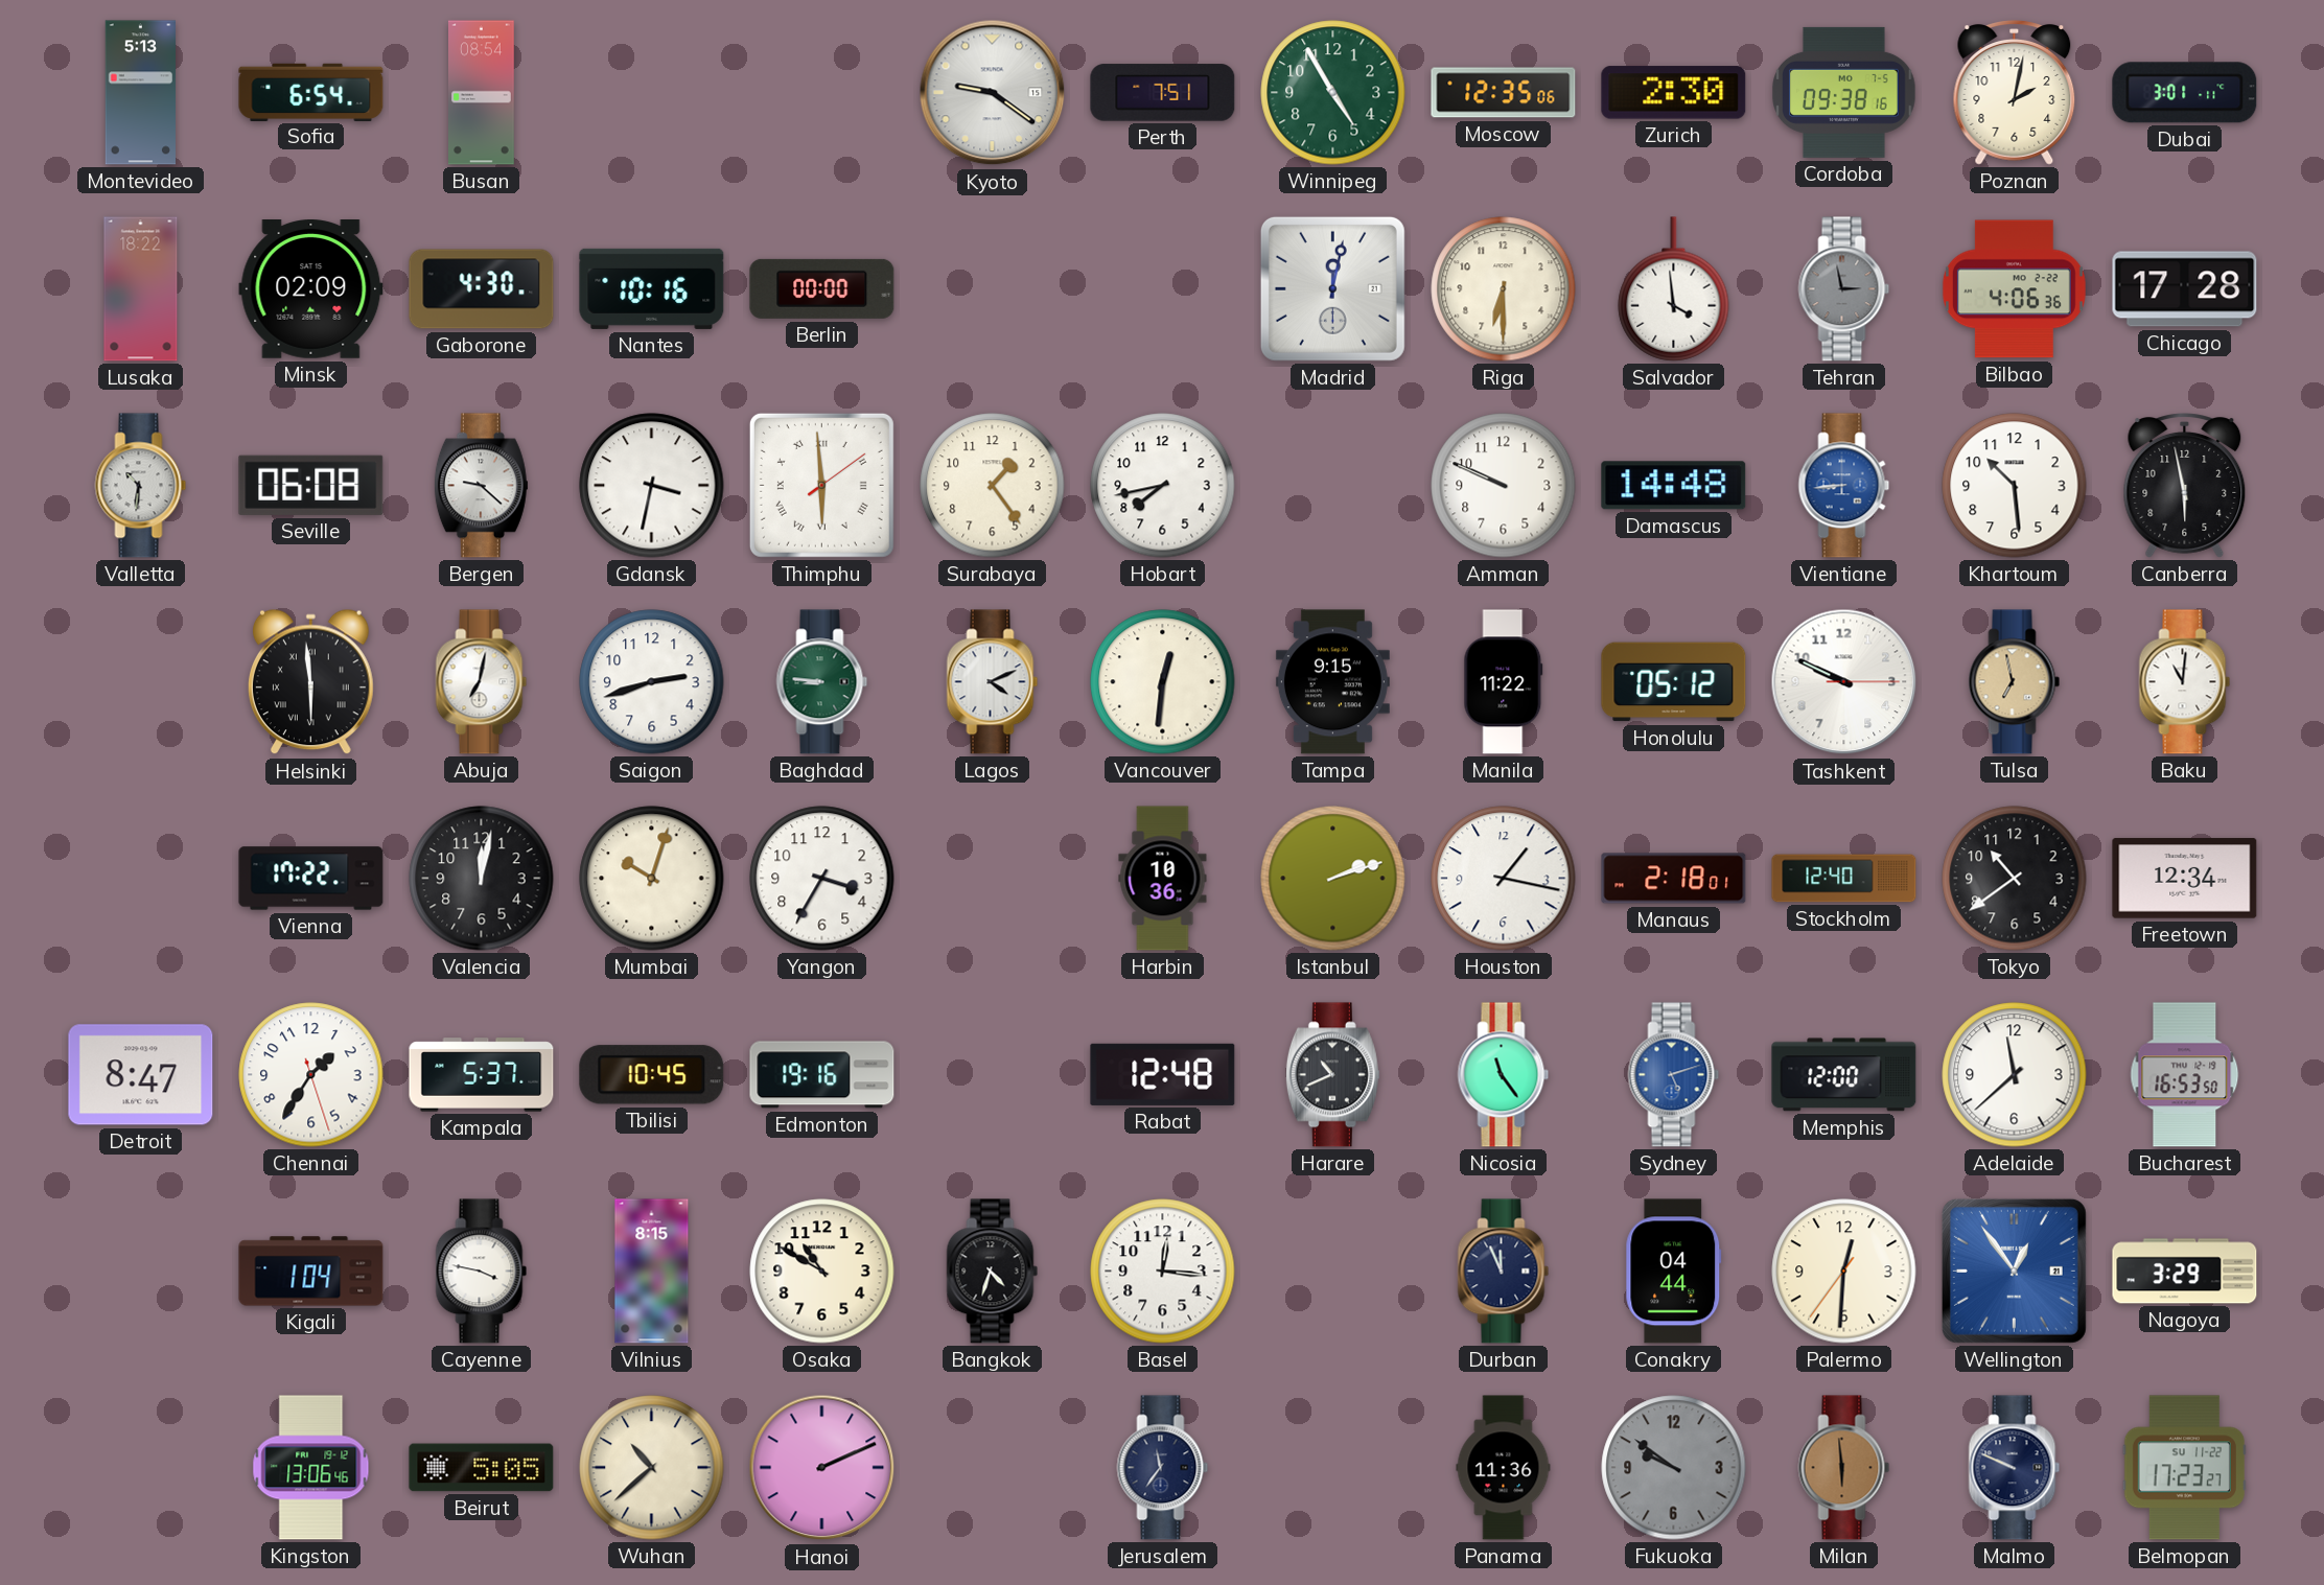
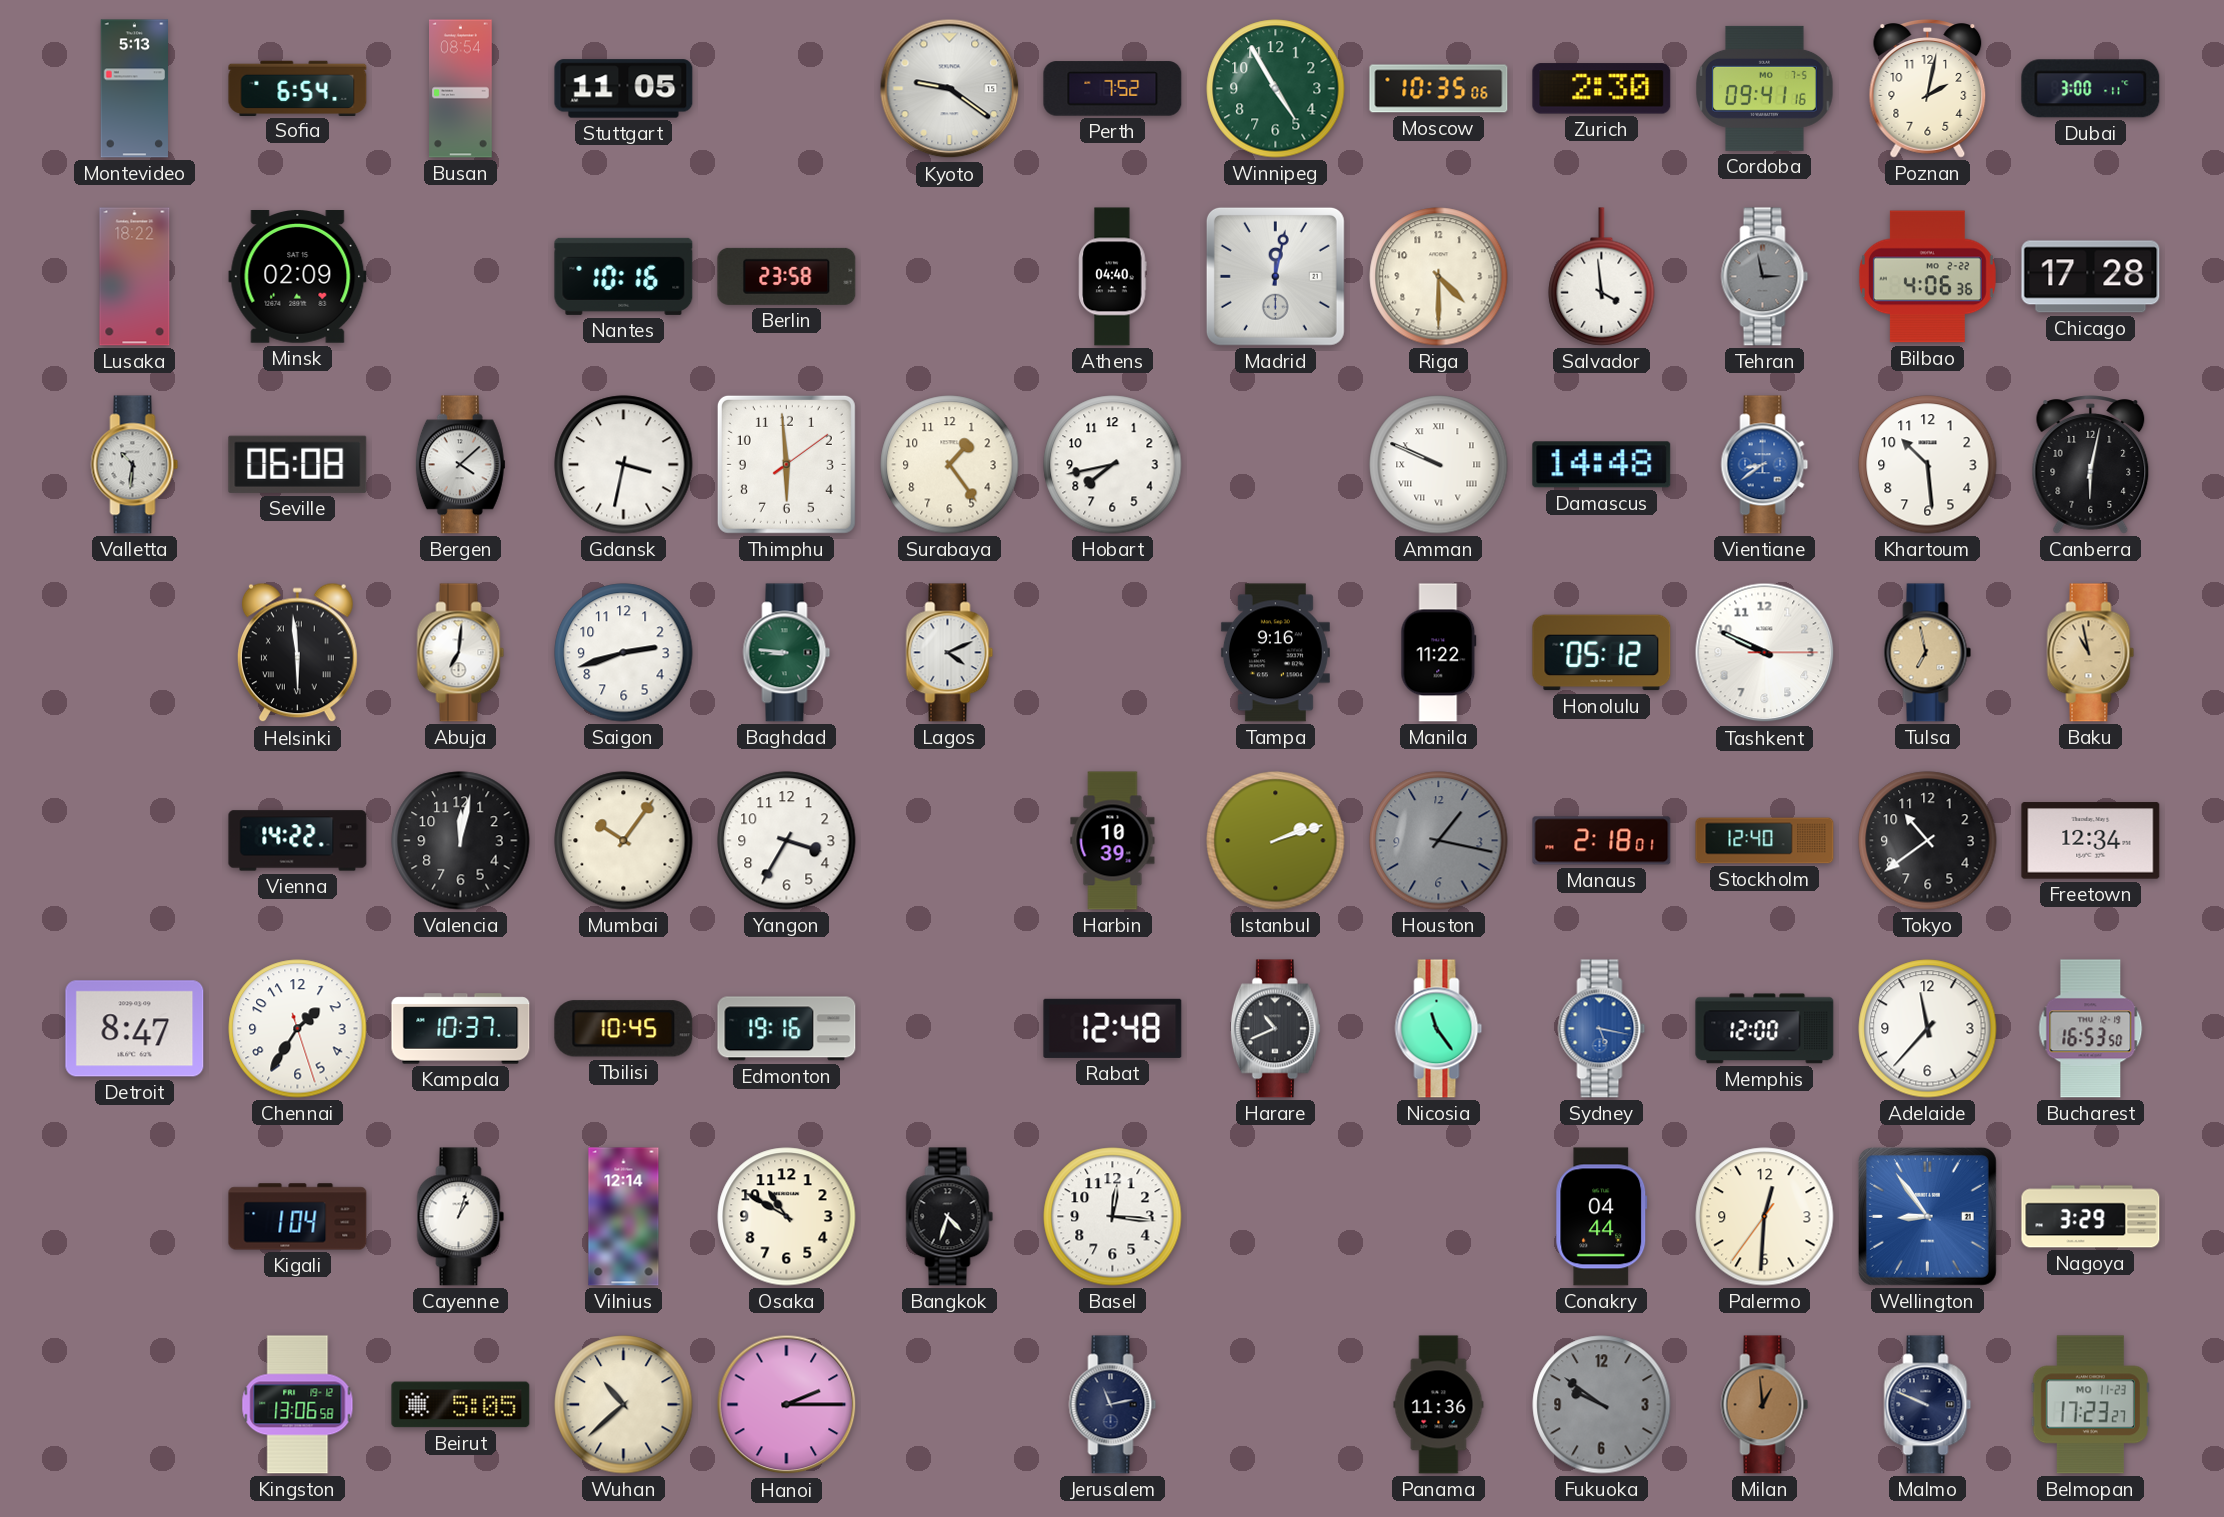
Stuttgart: none -> 11:05
Perth: 7:51 -> 7:52
Moscow: 12:35 -> 10:35
Cordoba: 09:38 -> 09:41
Dubai: 3:01 -> 3:00
Gaborone: 4:30 -> none
Berlin: 00:00 -> 23:58
Athens: none -> 04:40
Riga: 6:30 -> 4:30
Bergen: 9:22 -> 4:08
Thimphu numerals: Roman -> Arabic
Amman numerals: Arabic -> Roman
Vientiane: 8:44 -> 8:39
Canberra: 5:58 -> 6:02
Abuja: 7:02 -> 7:01
Vancouver: 12:31 -> none
Tampa: 9:15 -> 9:16
Baku: 11:01 -> 10:58
Baku dial: white -> champagne
Vienna: 17:22 -> 14:22
Mumbai: 10:03 -> 10:06
Harbin: 10:36 -> 10:39
Houston dial: white -> grey
Kampala: 5:37 -> 10:37
Sydney: 5:12 -> 5:17
Adelaide: 11:38 -> 11:37
Cayenne: 3:47 -> 1:03
Vilnius: 8:15 -> 12:14
Durban: 11:56 -> none
Wellington: 12:54 -> 8:54
Kingston: 13:06:46 -> 13:06:58
Hanoi: 2:11 -> 2:15
Jerusalem: 11:36 -> 11:13
Milan: 5:59 -> 12:59
Belmopan date: SU 11-22 -> MO 11-23
